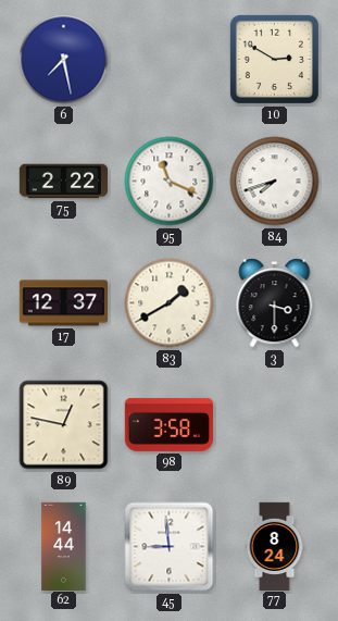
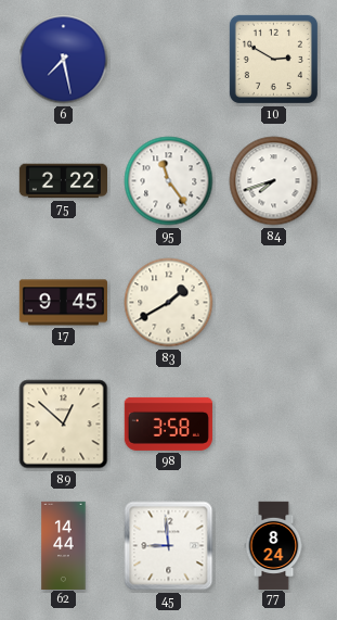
95: 11:19 -> 11:24
17: 12:37 -> 9:45
3: 3:30 -> none
89: 12:47 -> 12:52
